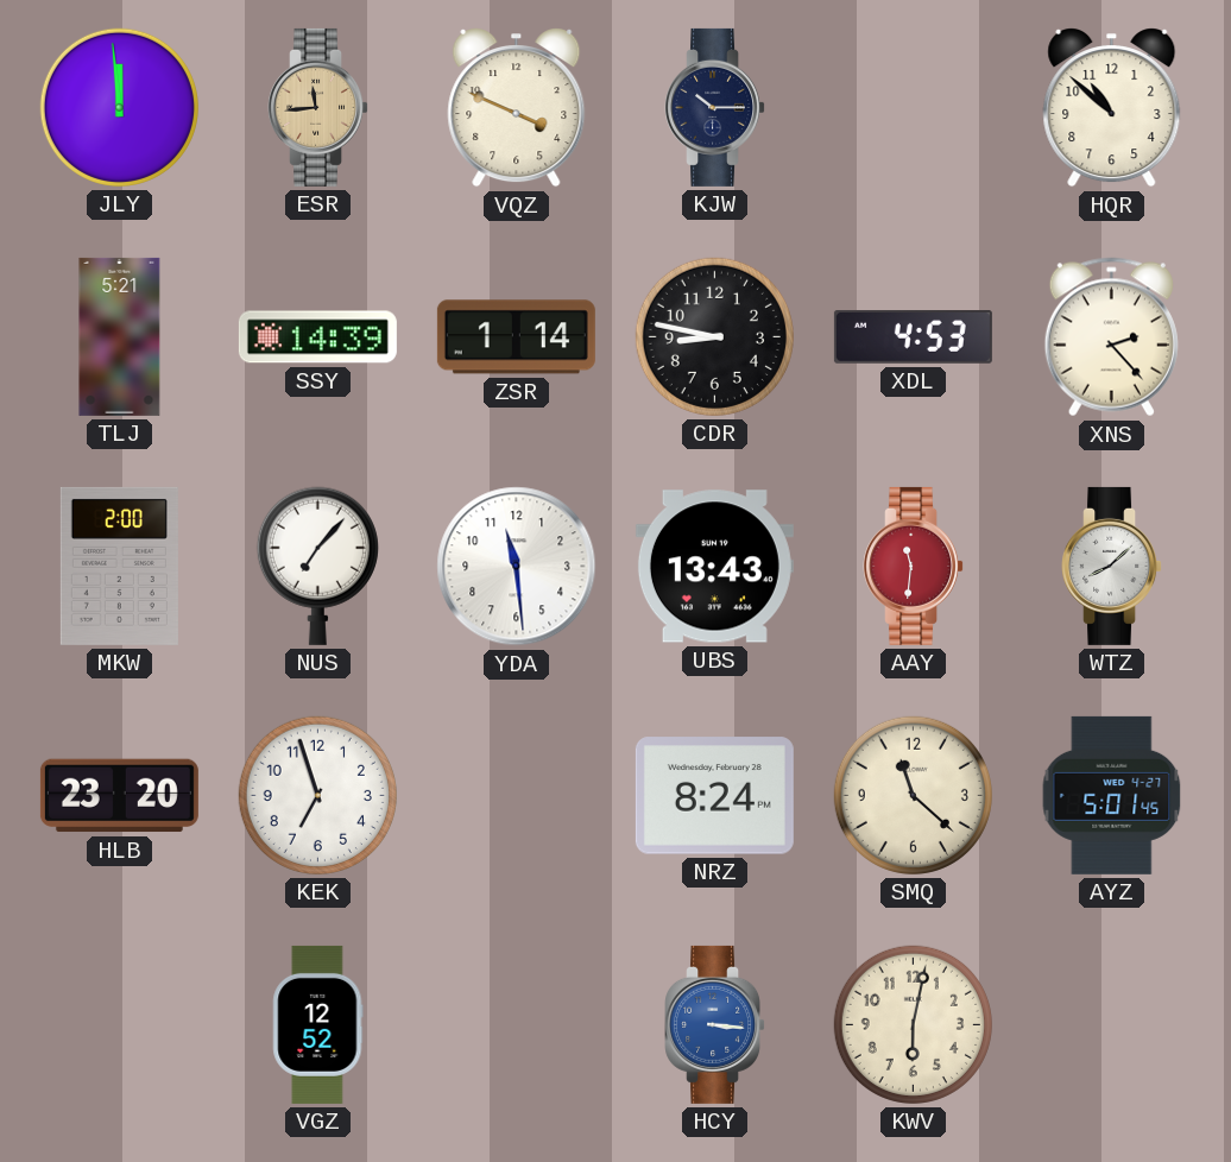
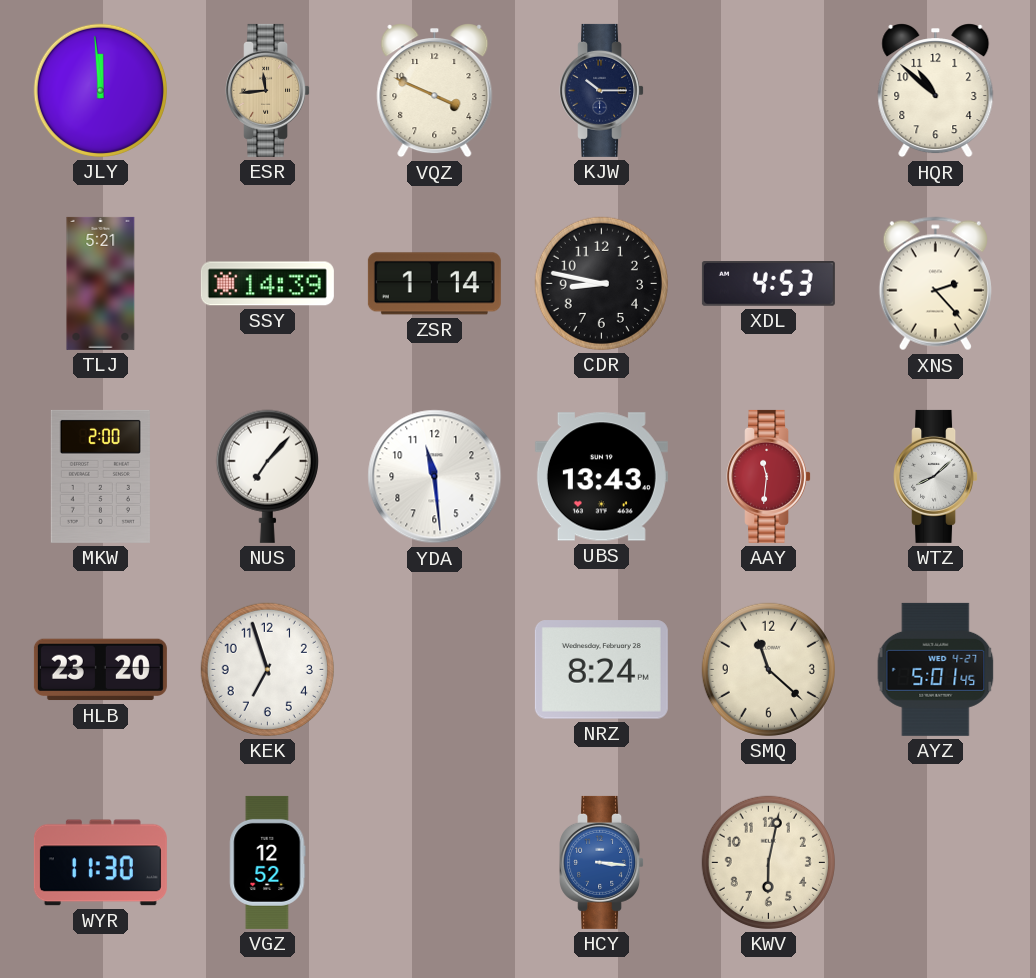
WYR: none -> 11:30
